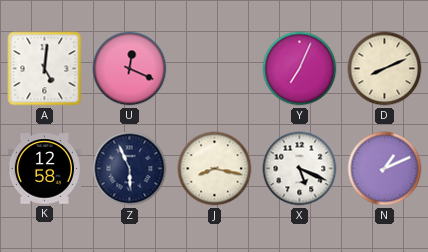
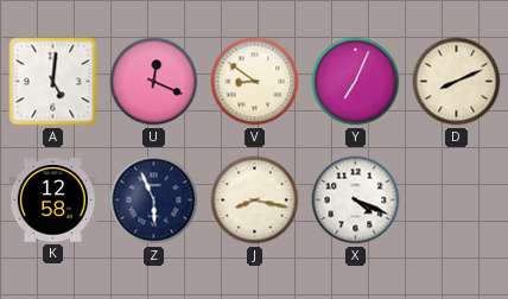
V: none -> 8:51
X: 5:19 -> 4:19
N: 1:11 -> none
